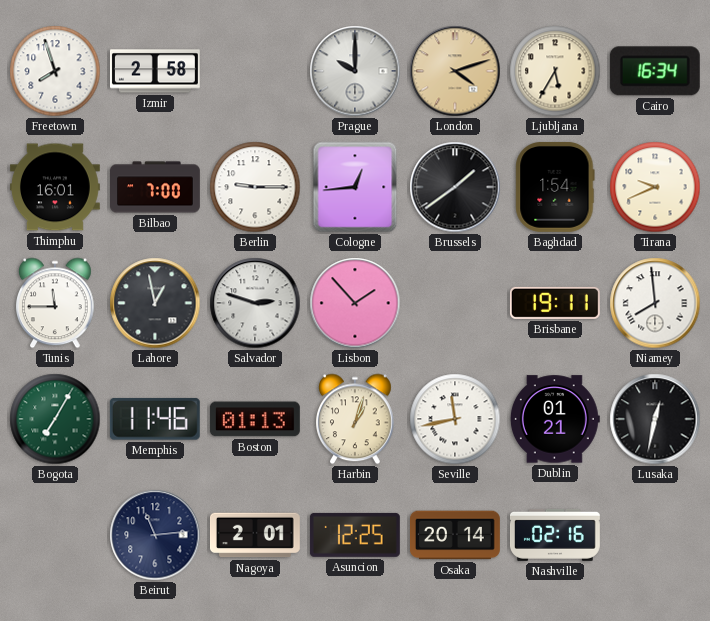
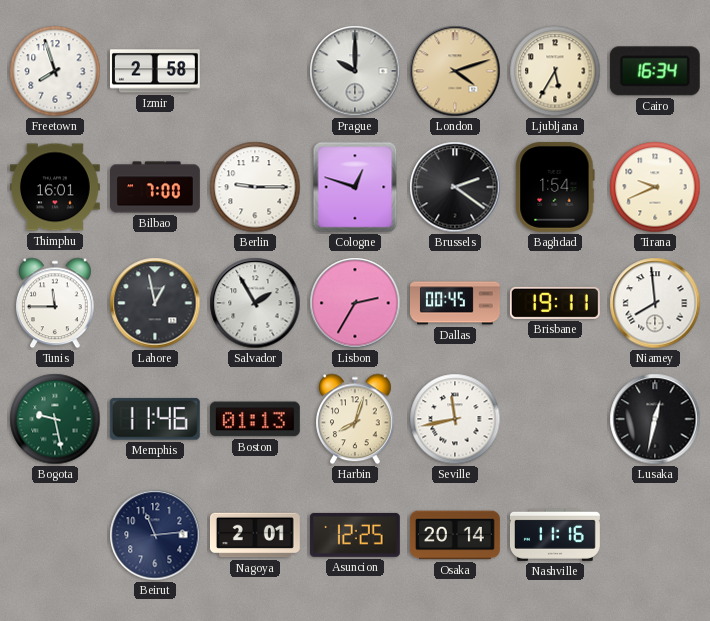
Cologne: 12:44 -> 12:48
Brussels: 1:39 -> 2:21
Salvador: 2:48 -> 1:55
Lisbon: 1:53 -> 2:35
Dallas: none -> 00:45
Bogota: 7:05 -> 9:28
Harbin: 1:03 -> 8:03
Dublin: 01:21 -> none
Nashville: 02:16 -> 11:16
